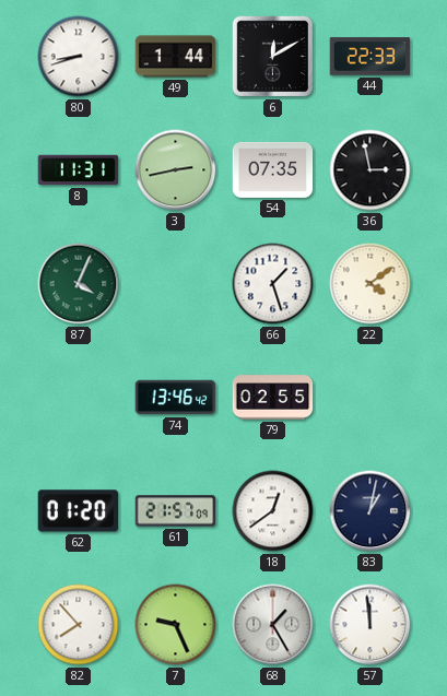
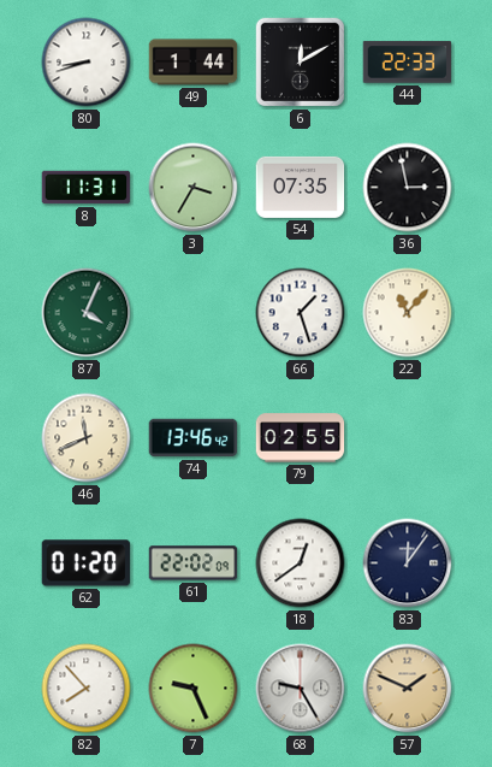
3: 2:43 -> 3:35
22: 4:09 -> 11:07
46: none -> 11:41
61: 21:57 -> 22:02
83: 1:02 -> 12:06
68: 1:25 -> 9:25
57: 11:59 -> 1:49
57 dial: white -> champagne
